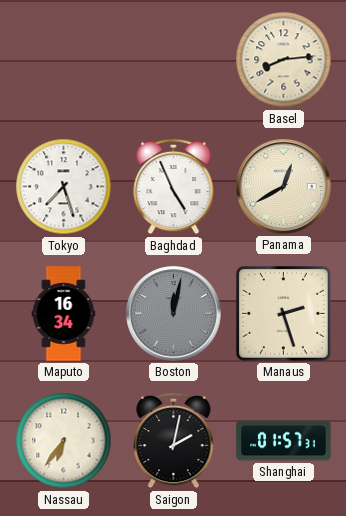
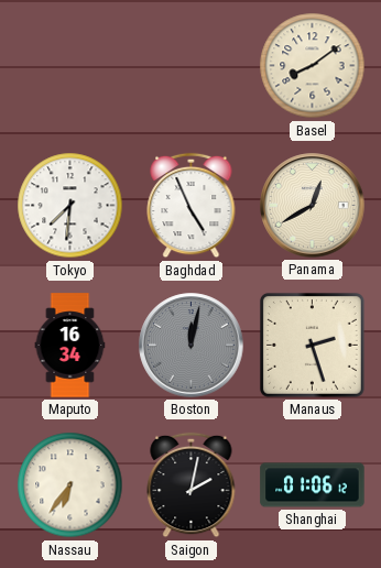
Basel: 8:14 -> 8:09
Tokyo: 7:27 -> 7:31
Shanghai: 01:57 -> 01:06
